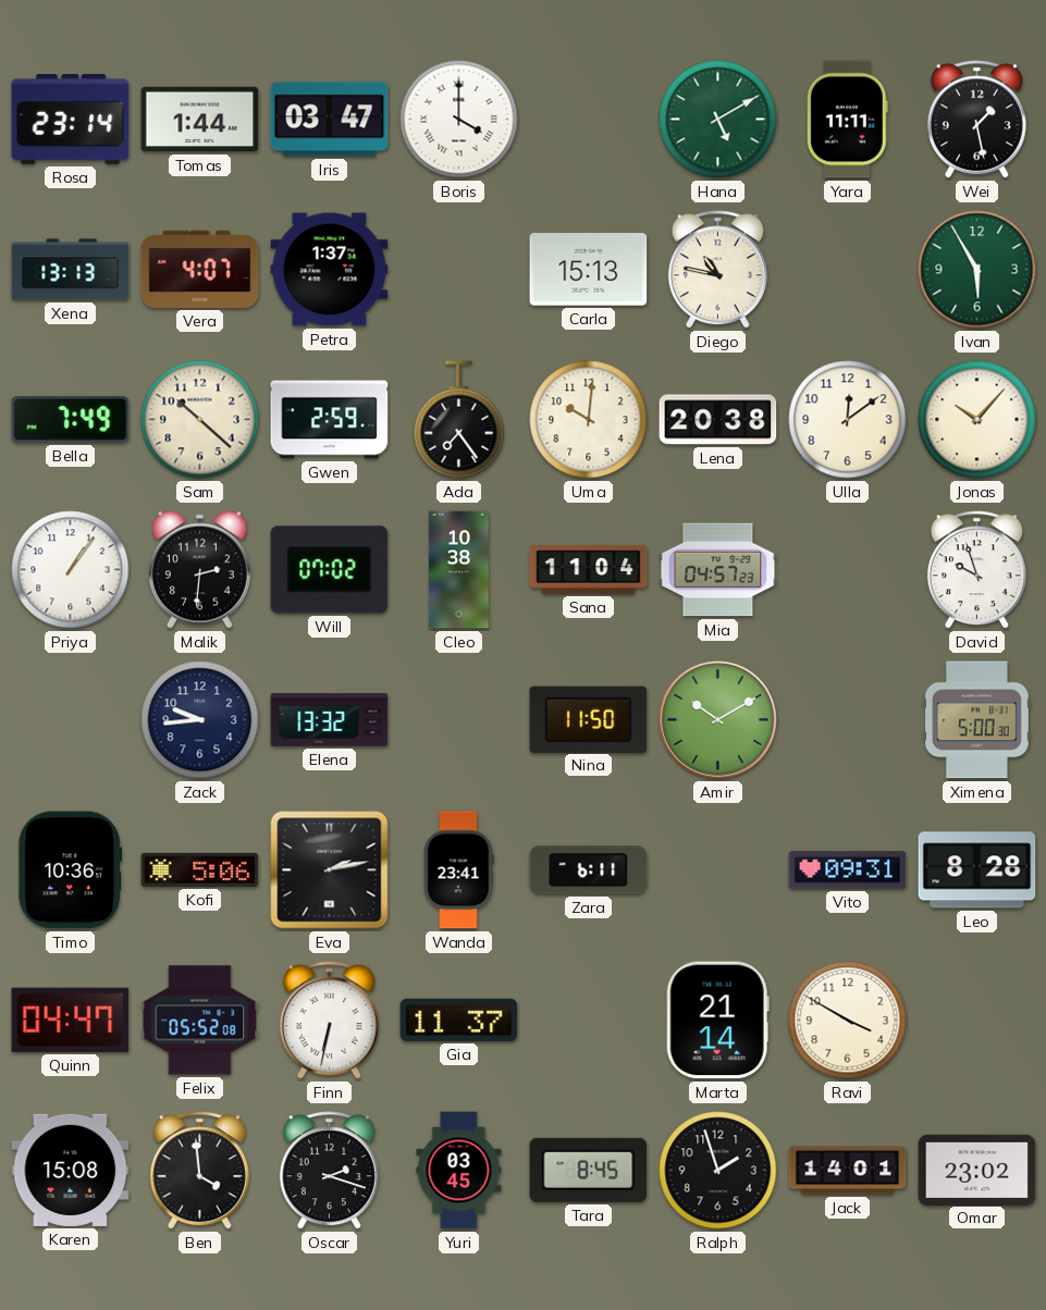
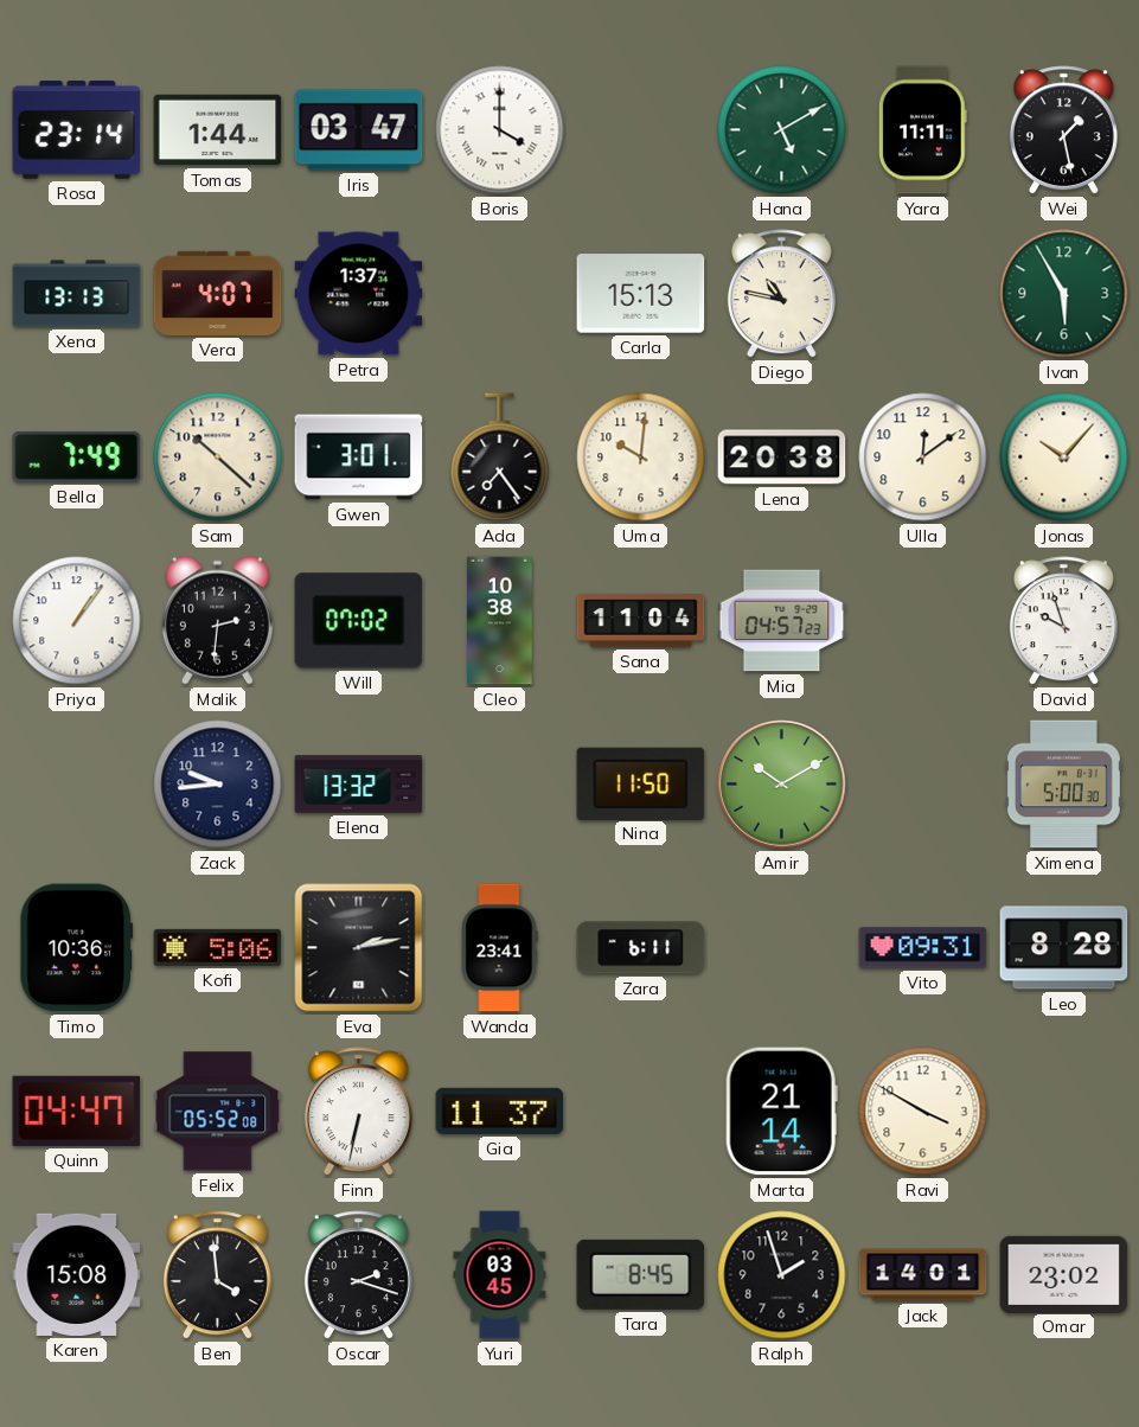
Gwen: 2:59 -> 3:01
